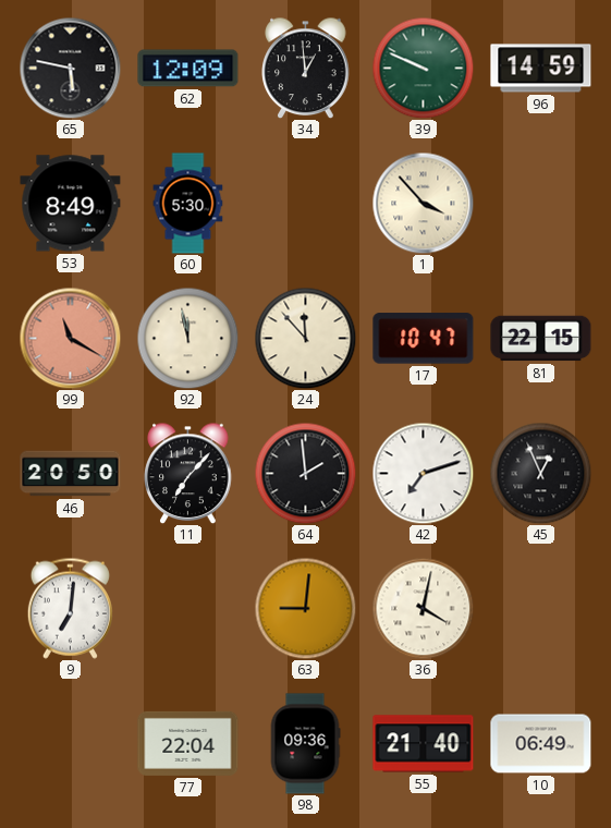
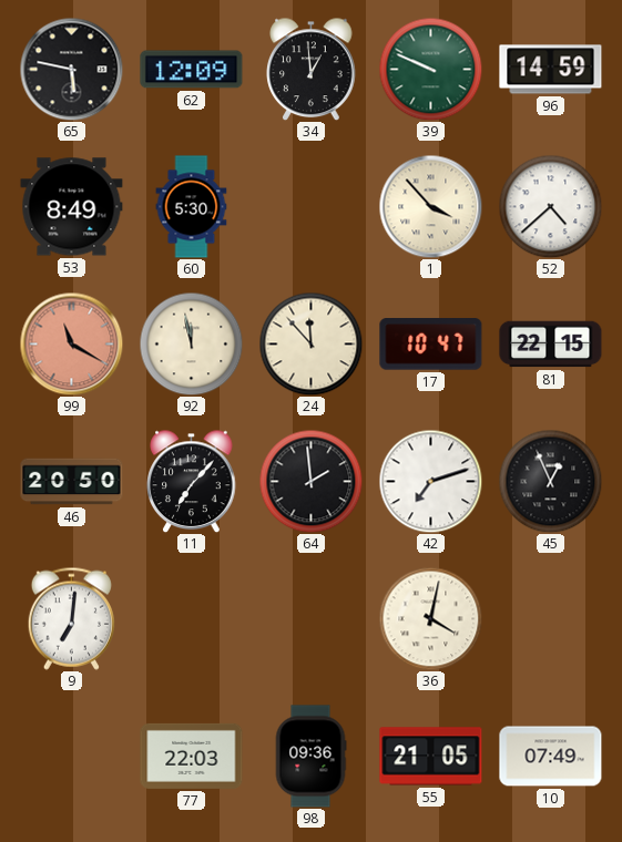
52: none -> 4:38
63: 9:01 -> none
77: 22:04 -> 22:03
55: 21:40 -> 21:05
10: 06:49 -> 07:49
